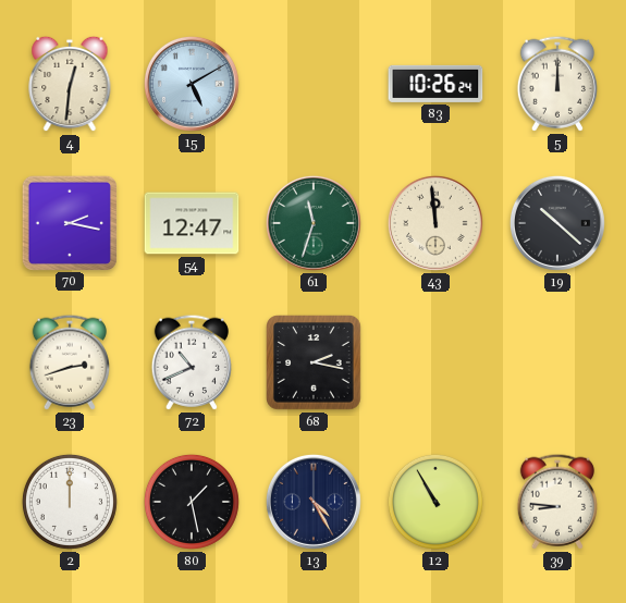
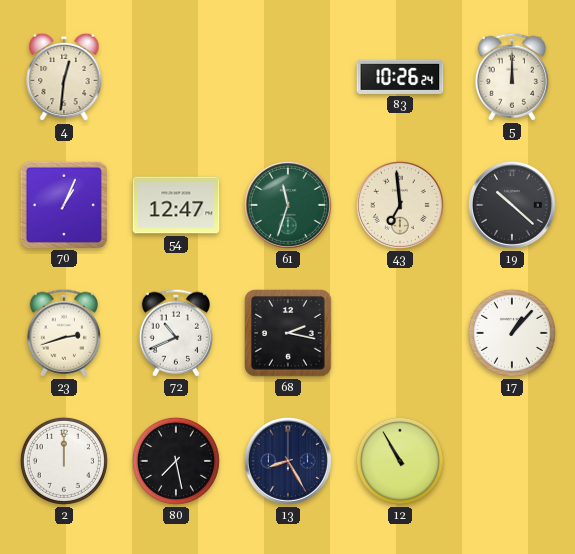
15: 5:10 -> none
70: 2:17 -> 1:04
43: 11:59 -> 6:59
17: none -> 1:07
80: 1:28 -> 7:28
13: 4:25 -> 8:25
39: 8:46 -> none
